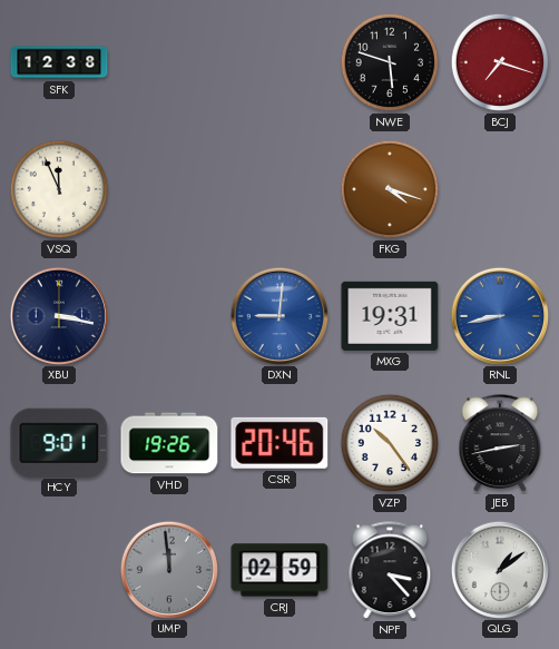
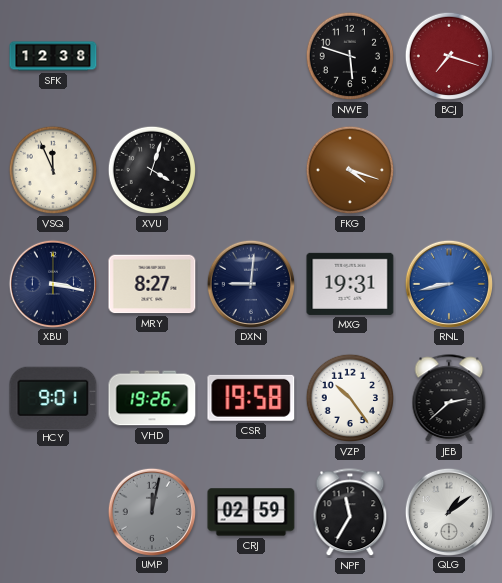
XVU: none -> 4:03
MRY: none -> 8:27
DXN dial: blue -> navy
CSR: 20:46 -> 19:58
JEB: 2:43 -> 2:38
UMP: 11:59 -> 12:02
NPF: 3:23 -> 11:35
